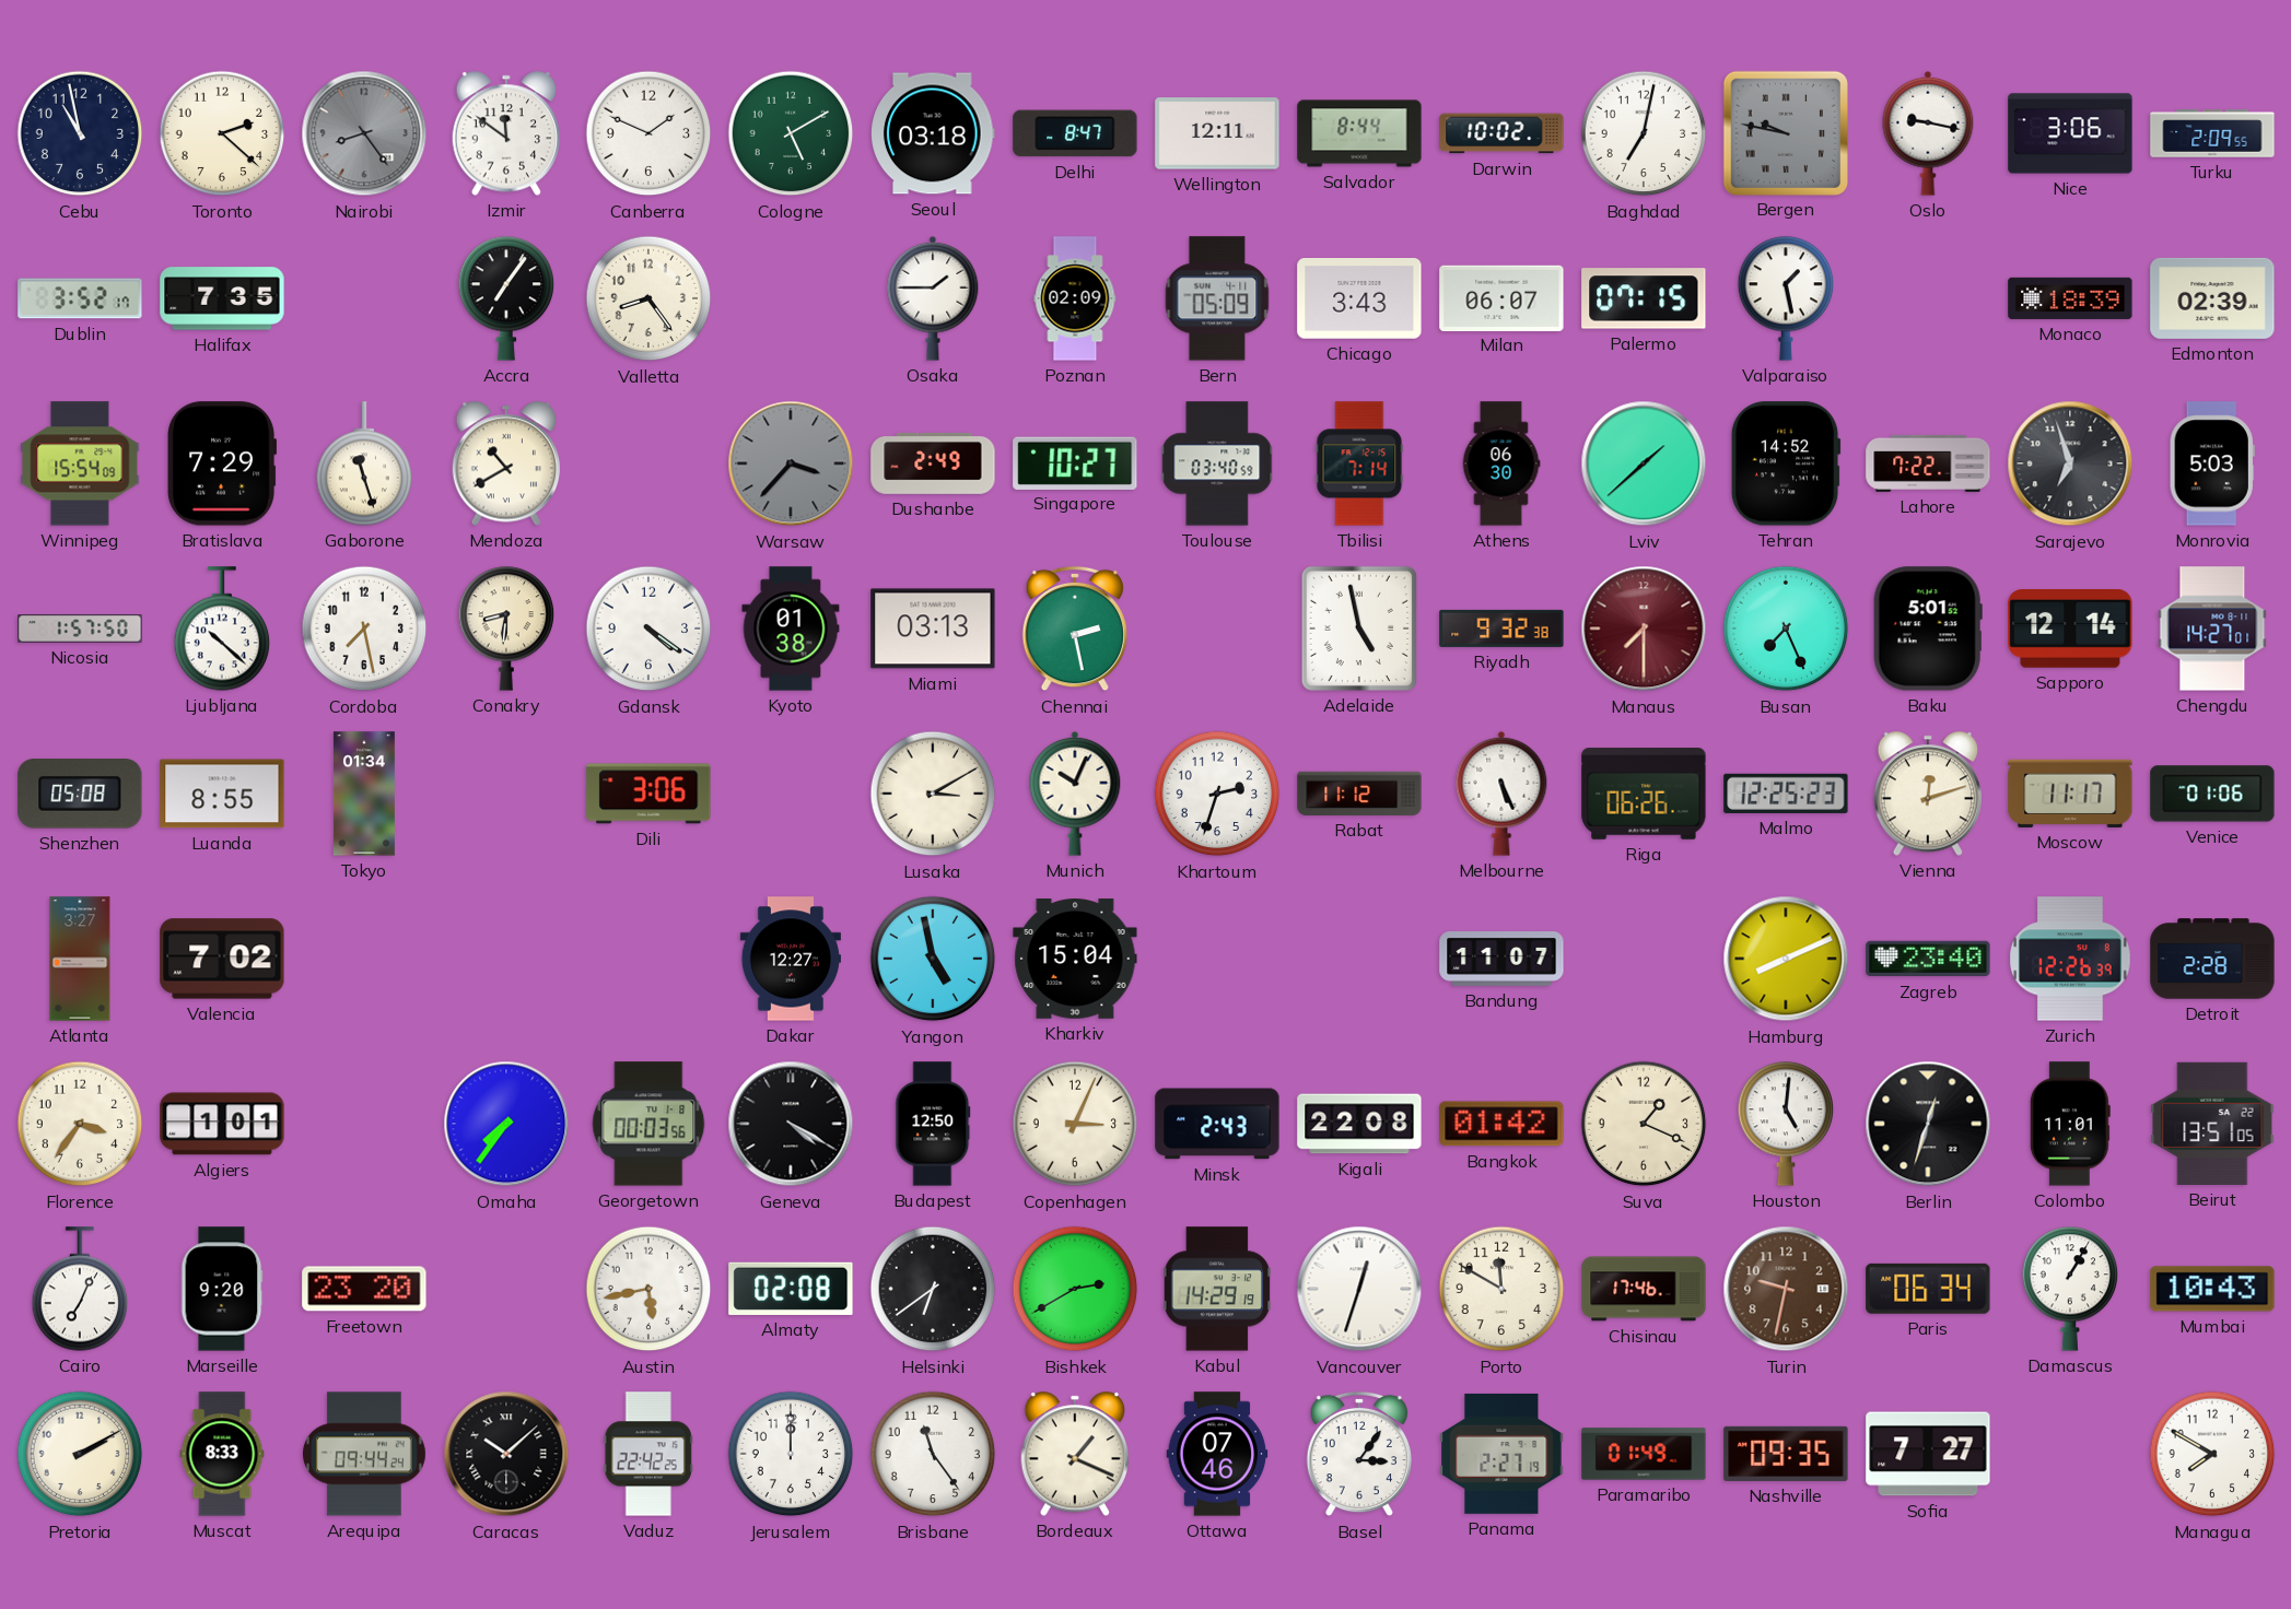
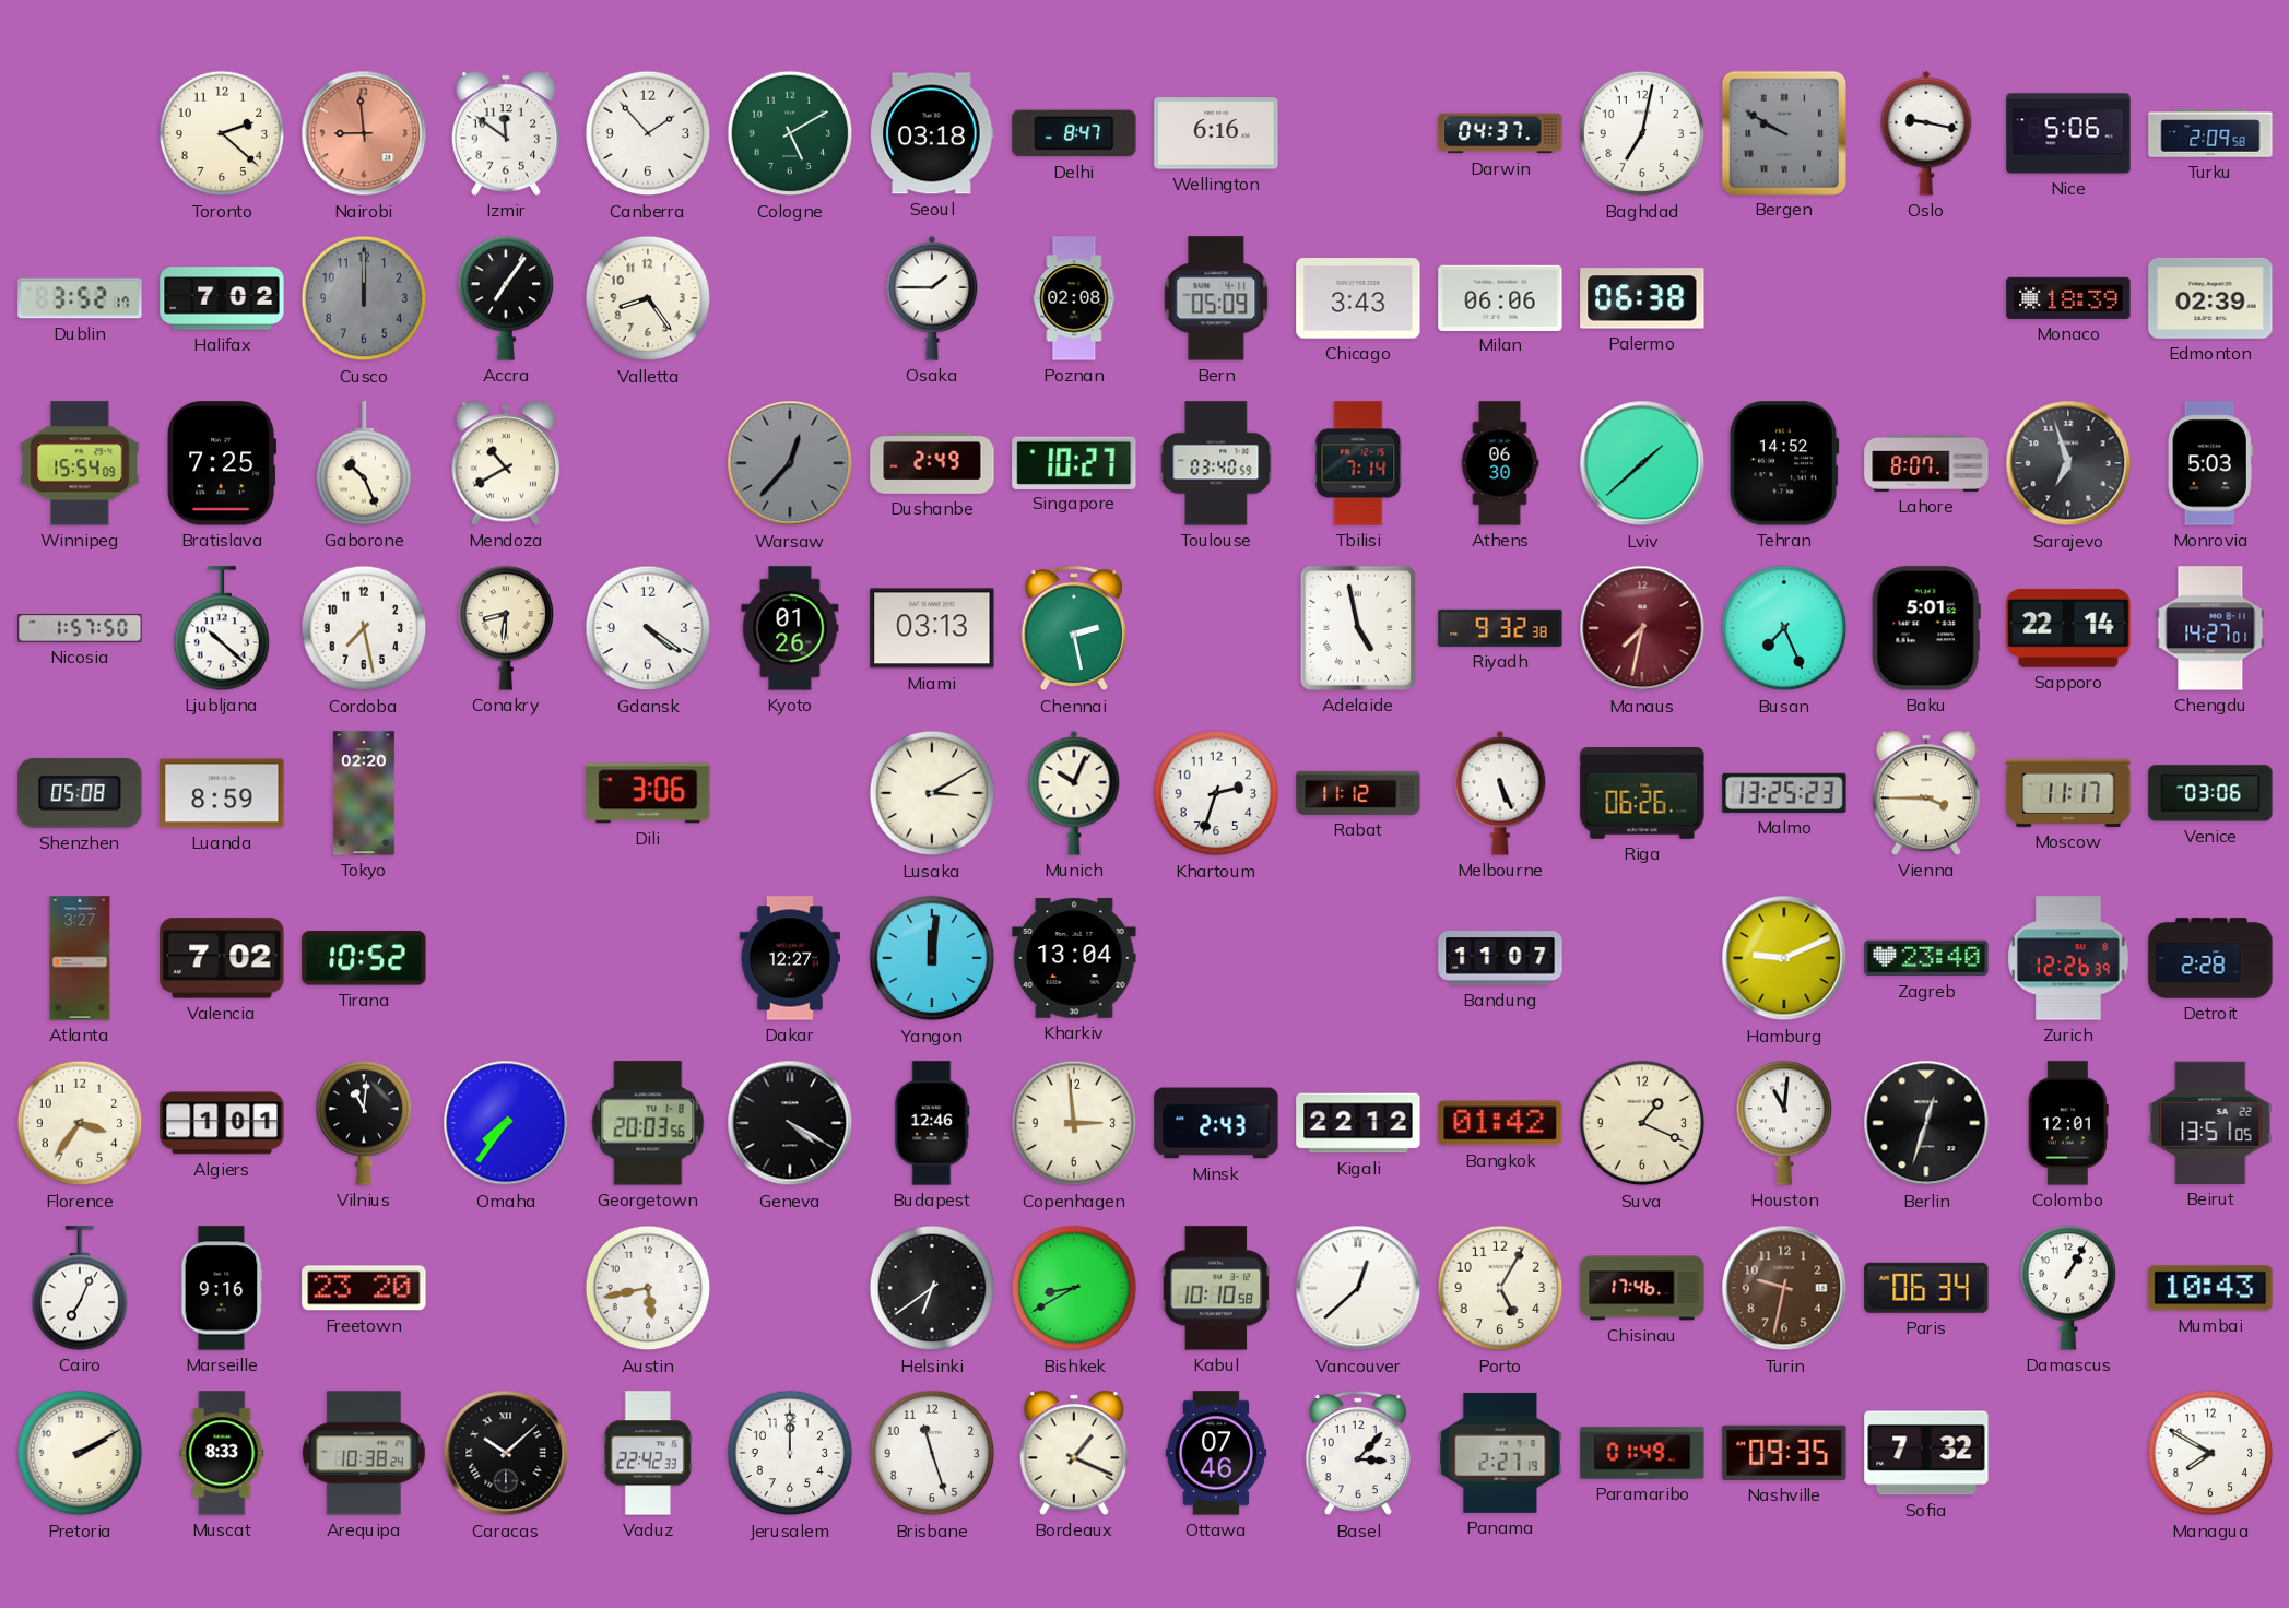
Cebu: 10:58 -> none
Nairobi: 8:24 -> 8:59
Nairobi dial: grey -> salmon
Canberra: 1:49 -> 1:53
Wellington: 12:11 -> 6:16
Salvador: 8:44 -> none
Darwin: 10:02 -> 04:37
Bergen: 9:47 -> 9:50
Nice: 3:06 -> 5:06
Turku: 2:09:55 -> 2:09:58
Halifax: 7:35 -> 7:02
Cusco: none -> 12:00
Poznan: 02:09 -> 02:08
Milan: 06:07 -> 06:06
Palermo: 07:15 -> 06:38
Valparaiso: 1:28 -> none
Bratislava: 7:29 -> 7:25
Gaborone: 11:27 -> 10:26
Warsaw: 3:37 -> 12:37
Lahore: 7:22 -> 8:07
Kyoto: 01:38 -> 01:26
Manaus: 7:30 -> 7:32
Sapporo: 12:14 -> 22:14
Luanda: 8:55 -> 8:59
Tokyo: 01:34 -> 02:20
Malmo: 12:25 -> 13:25
Vienna: 12:12 -> 3:45
Venice: 01:06 -> 03:06
Tirana: none -> 10:52
Yangon: 4:58 -> 12:01
Kharkiv: 15:04 -> 13:04
Hamburg: 8:11 -> 9:11
Vilnius: none -> 11:01
Georgetown: 00:03 -> 20:03
Budapest: 12:50 -> 12:46
Copenhagen: 3:04 -> 2:59
Kigali: 22:08 -> 22:12
Houston: 5:01 -> 11:01
Colombo: 11:01 -> 12:01
Marseille: 9:20 -> 9:16
Almaty: 02:08 -> none
Bishkek: 2:40 -> 8:40
Kabul: 14:29 -> 10:10
Vancouver: 12:33 -> 12:38
Porto: 11:50 -> 5:05
Arequipa: 09:44 -> 10:38
Vaduz: 22:42:25 -> 22:42:33
Brisbane: 11:24 -> 11:27
Basel: 3:06 -> 3:07
Sofia: 7:27 -> 7:32
